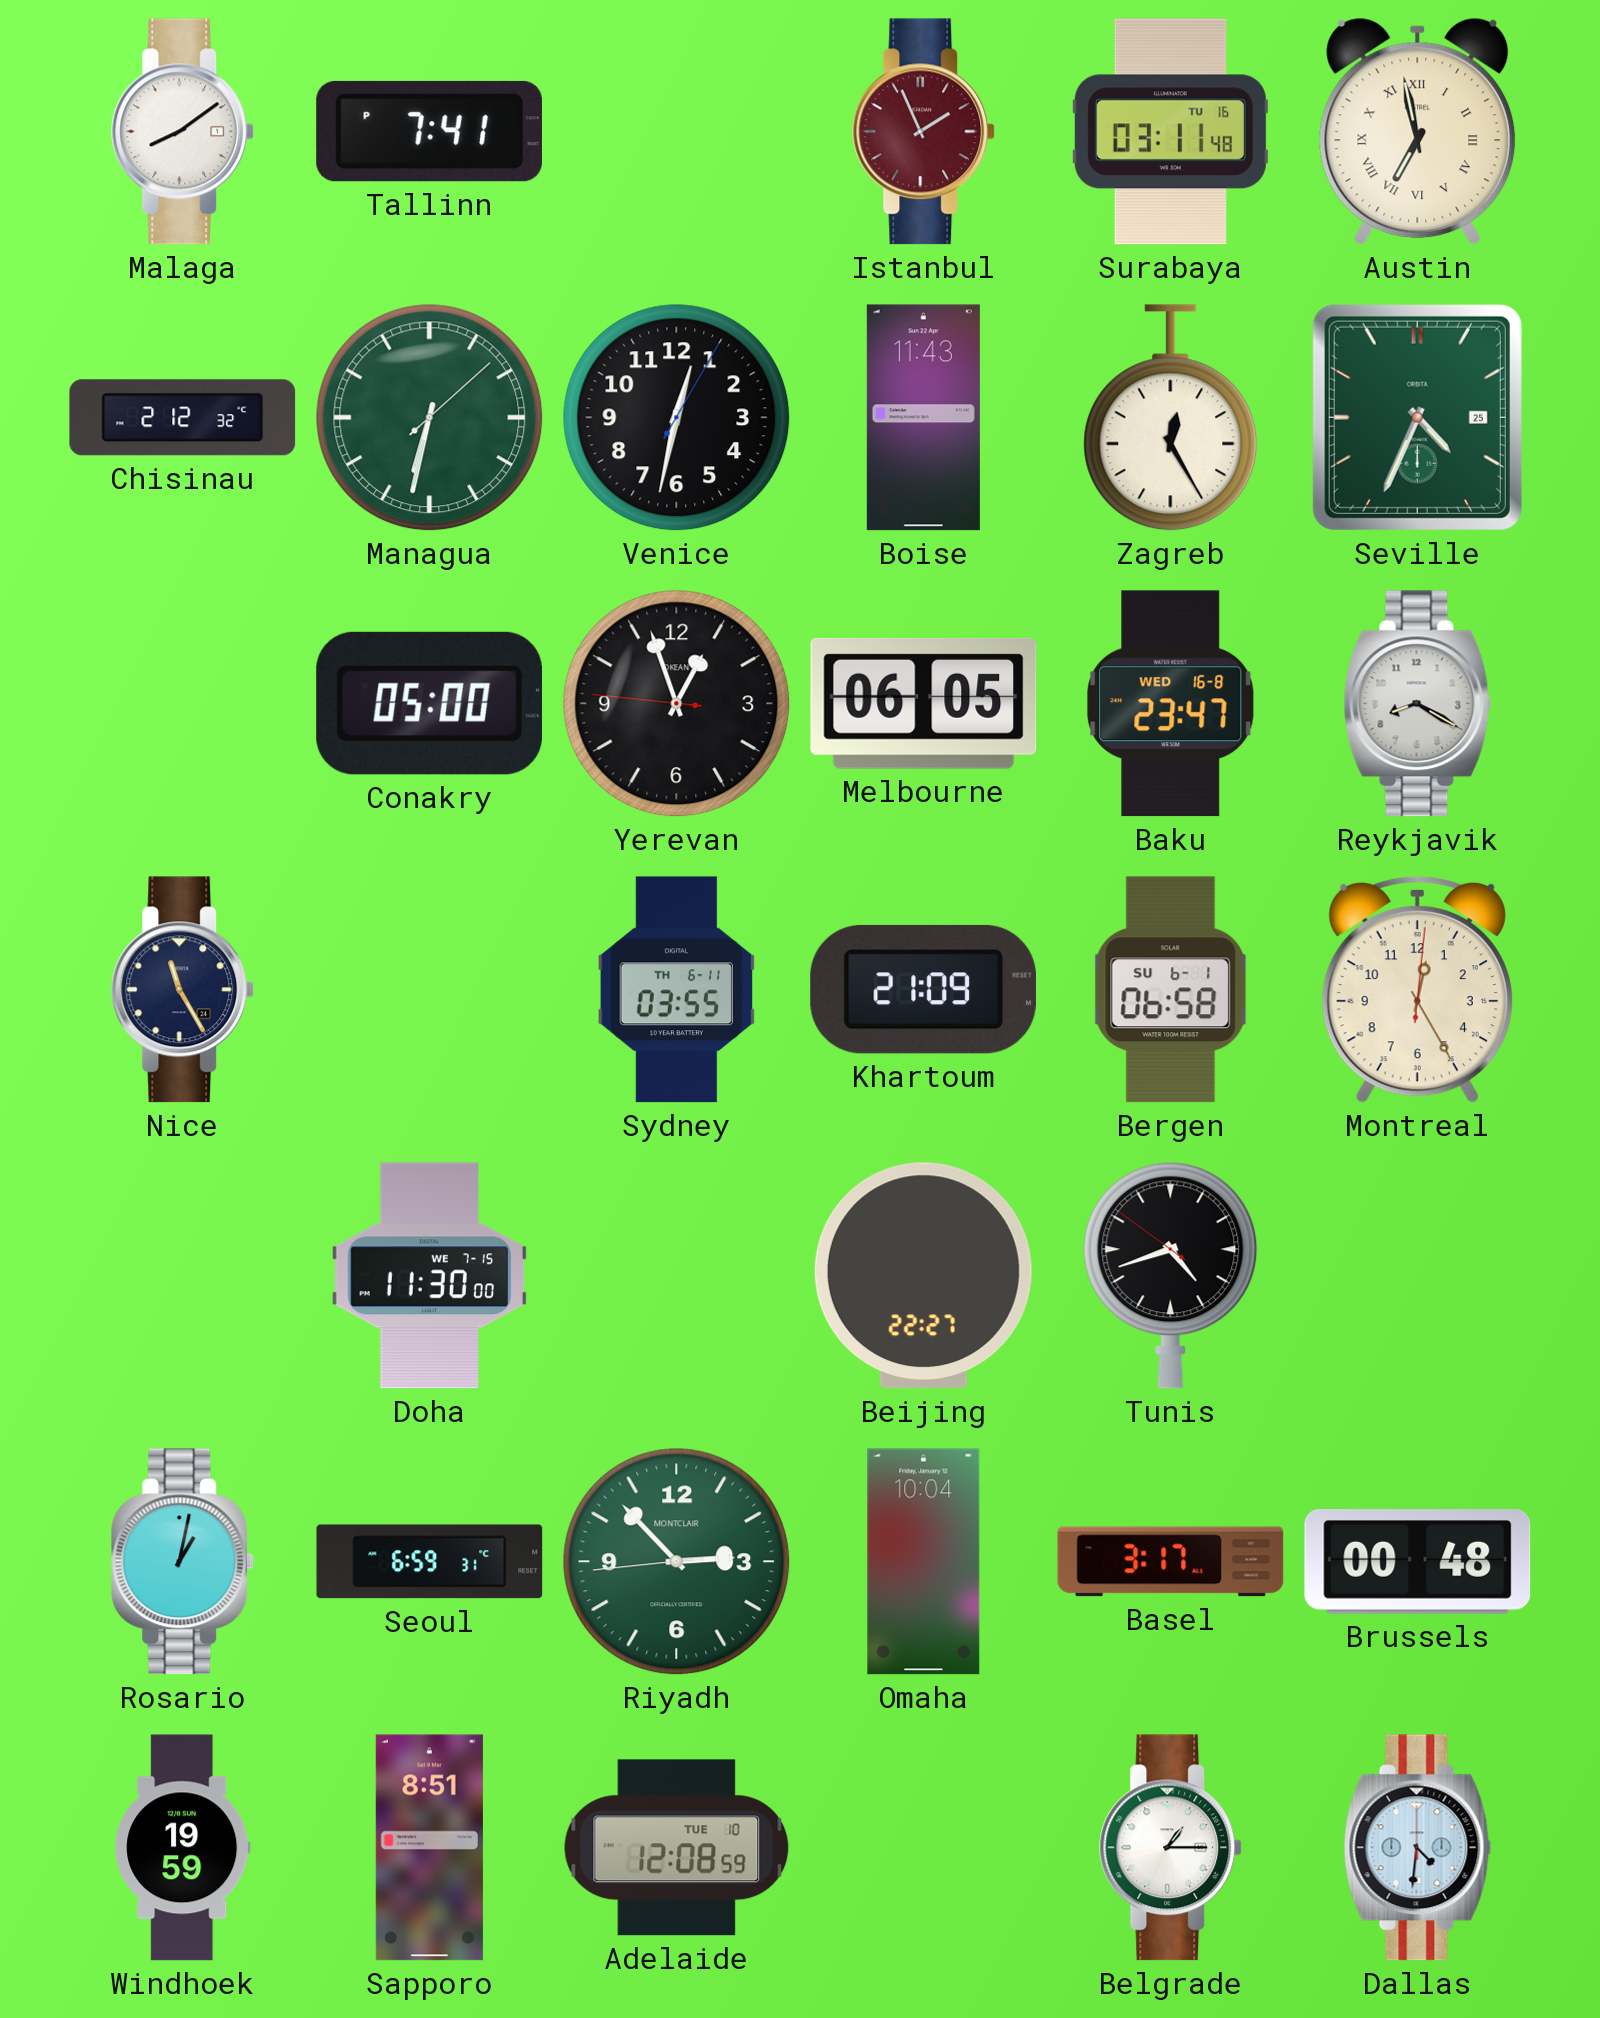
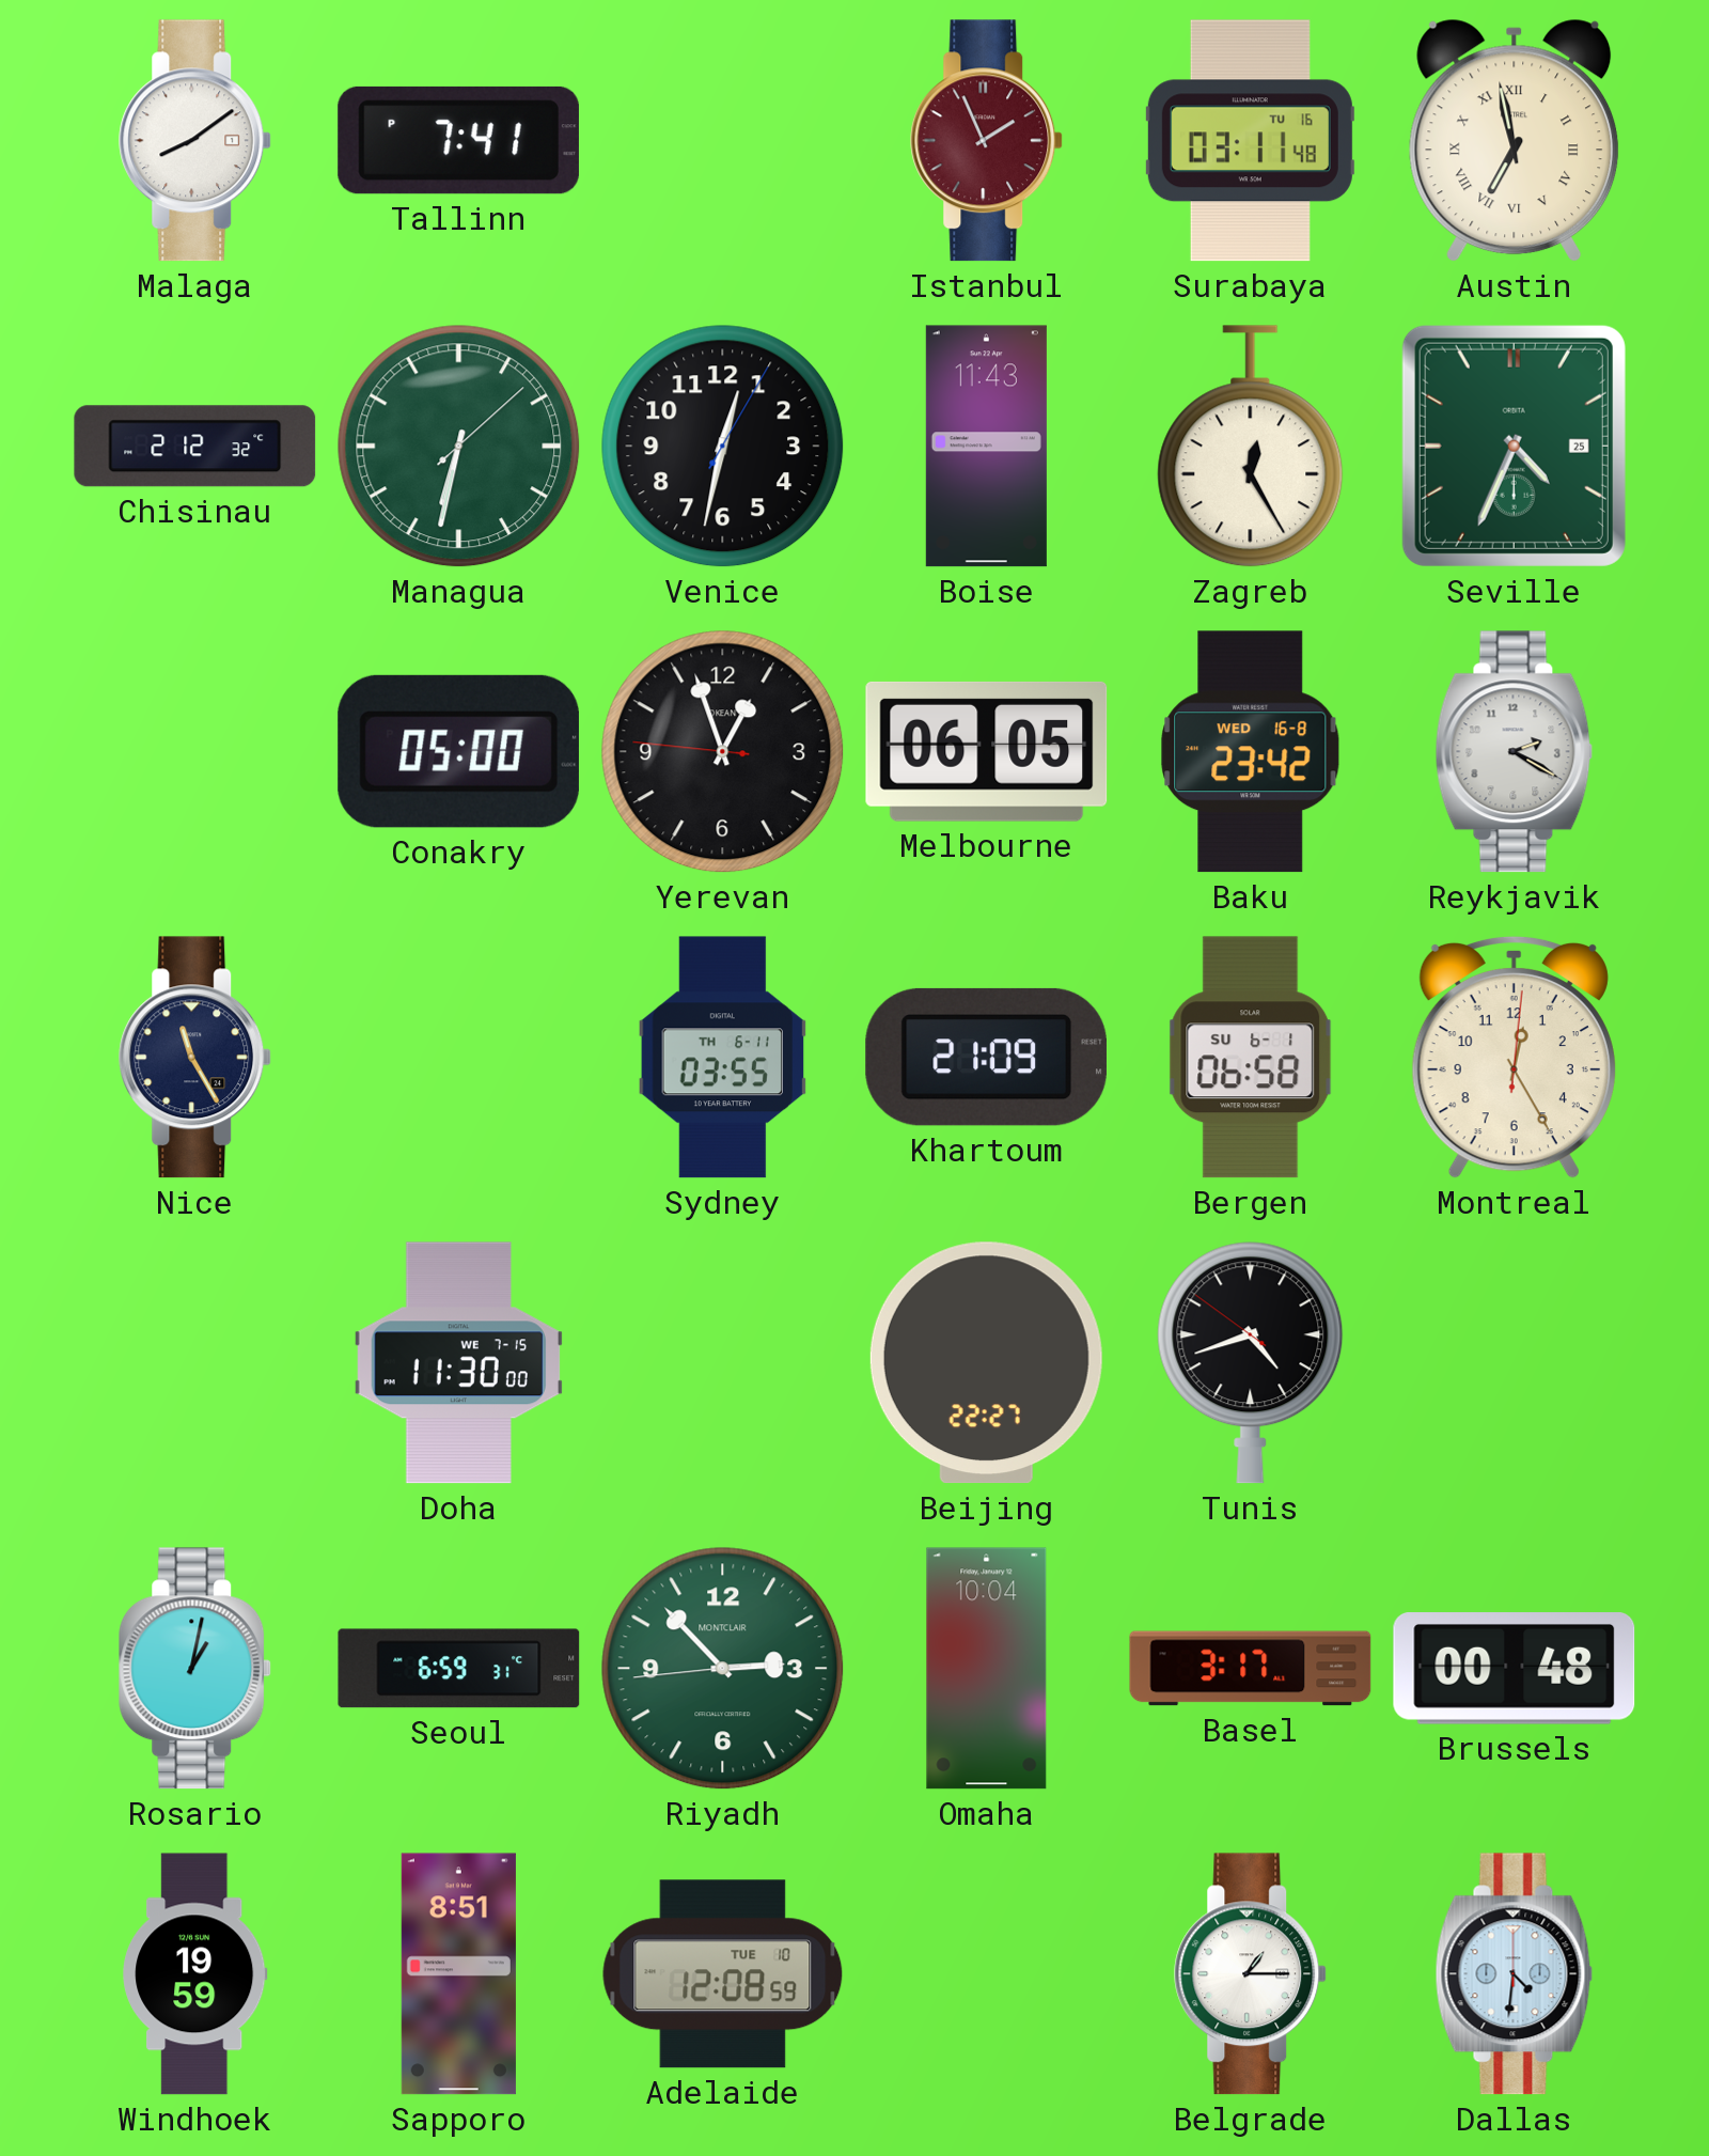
Baku: 23:47 -> 23:42
Reykjavik: 8:20 -> 2:20
